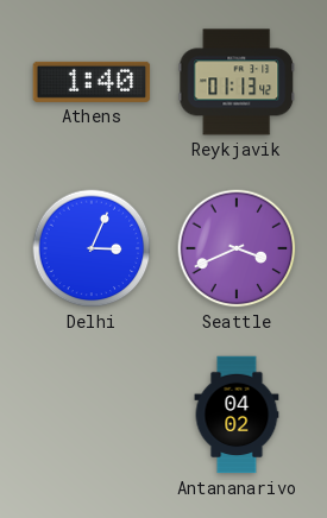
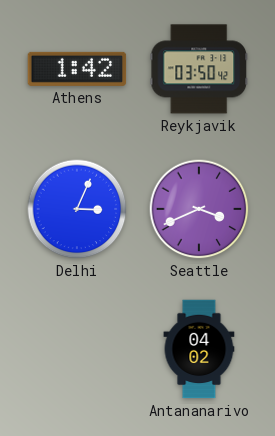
Athens: 1:40 -> 1:42
Reykjavik: 01:13 -> 03:50
